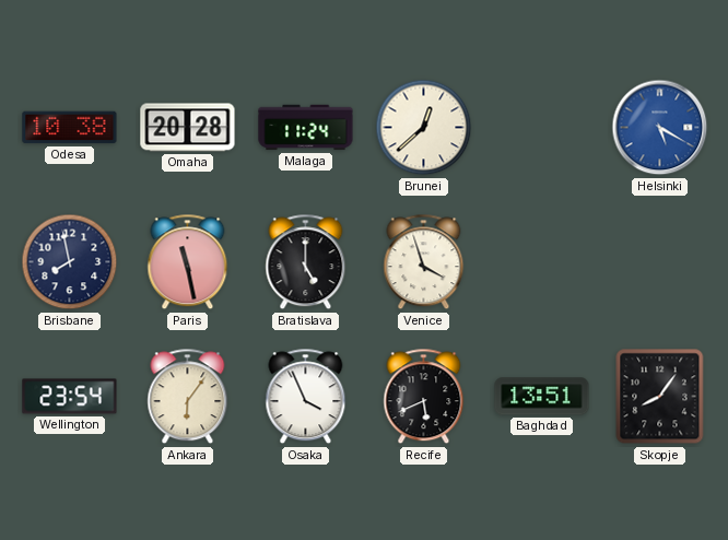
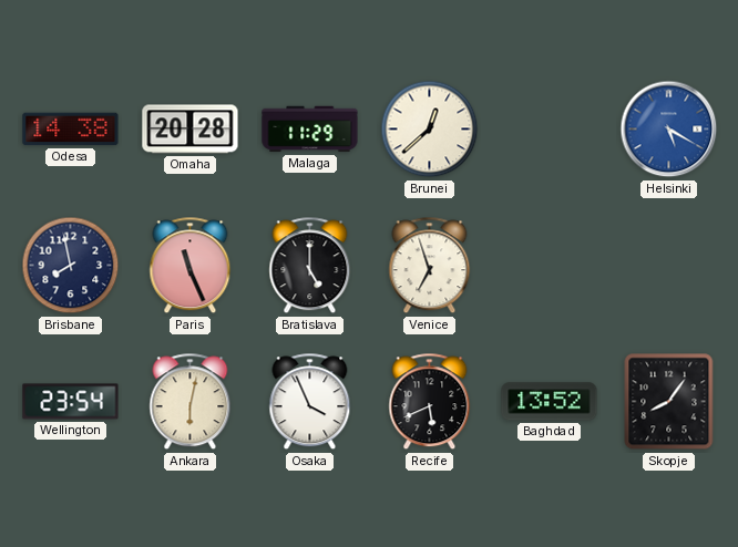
Odesa: 10:38 -> 14:38
Malaga: 11:24 -> 11:29
Paris: 11:28 -> 11:26
Venice: 3:57 -> 6:57
Ankara: 6:06 -> 6:02
Baghdad: 13:51 -> 13:52
